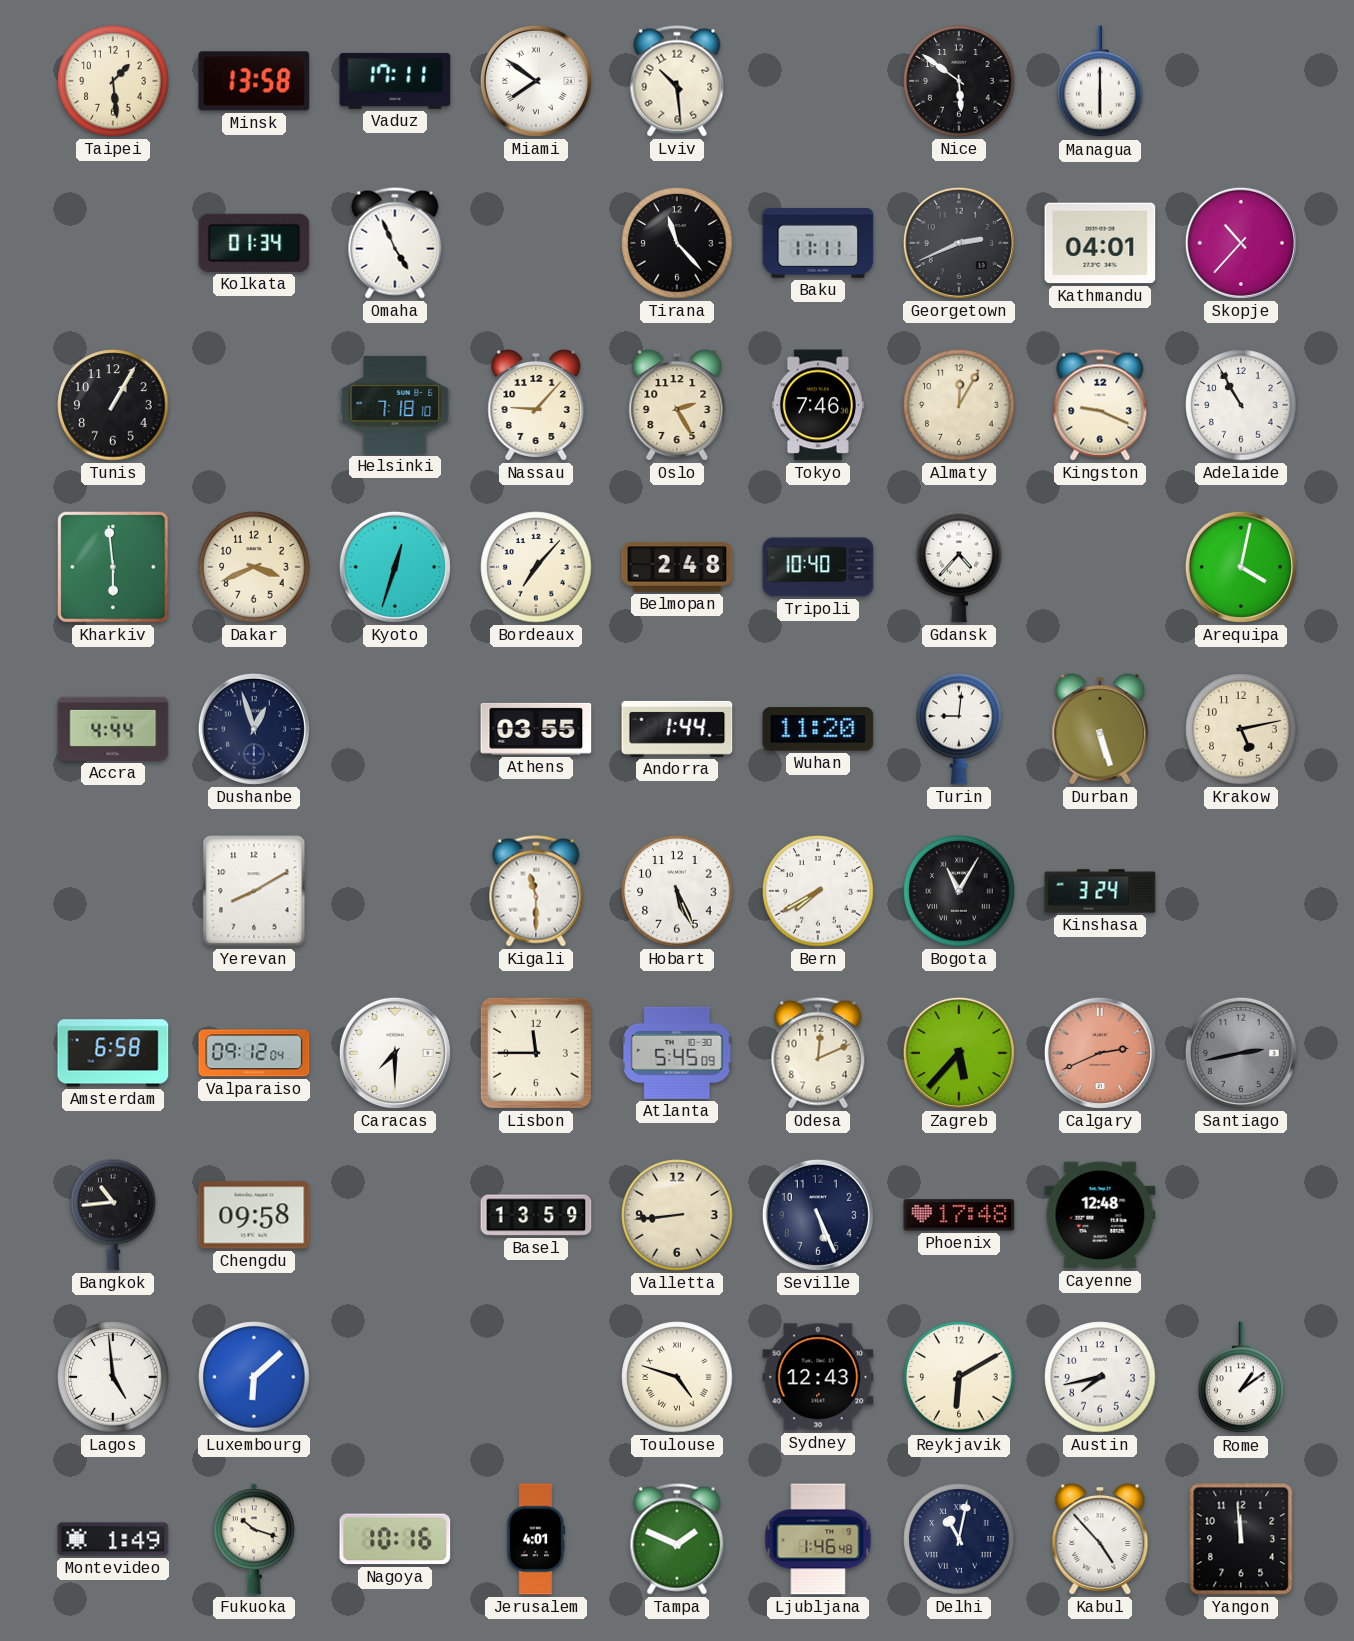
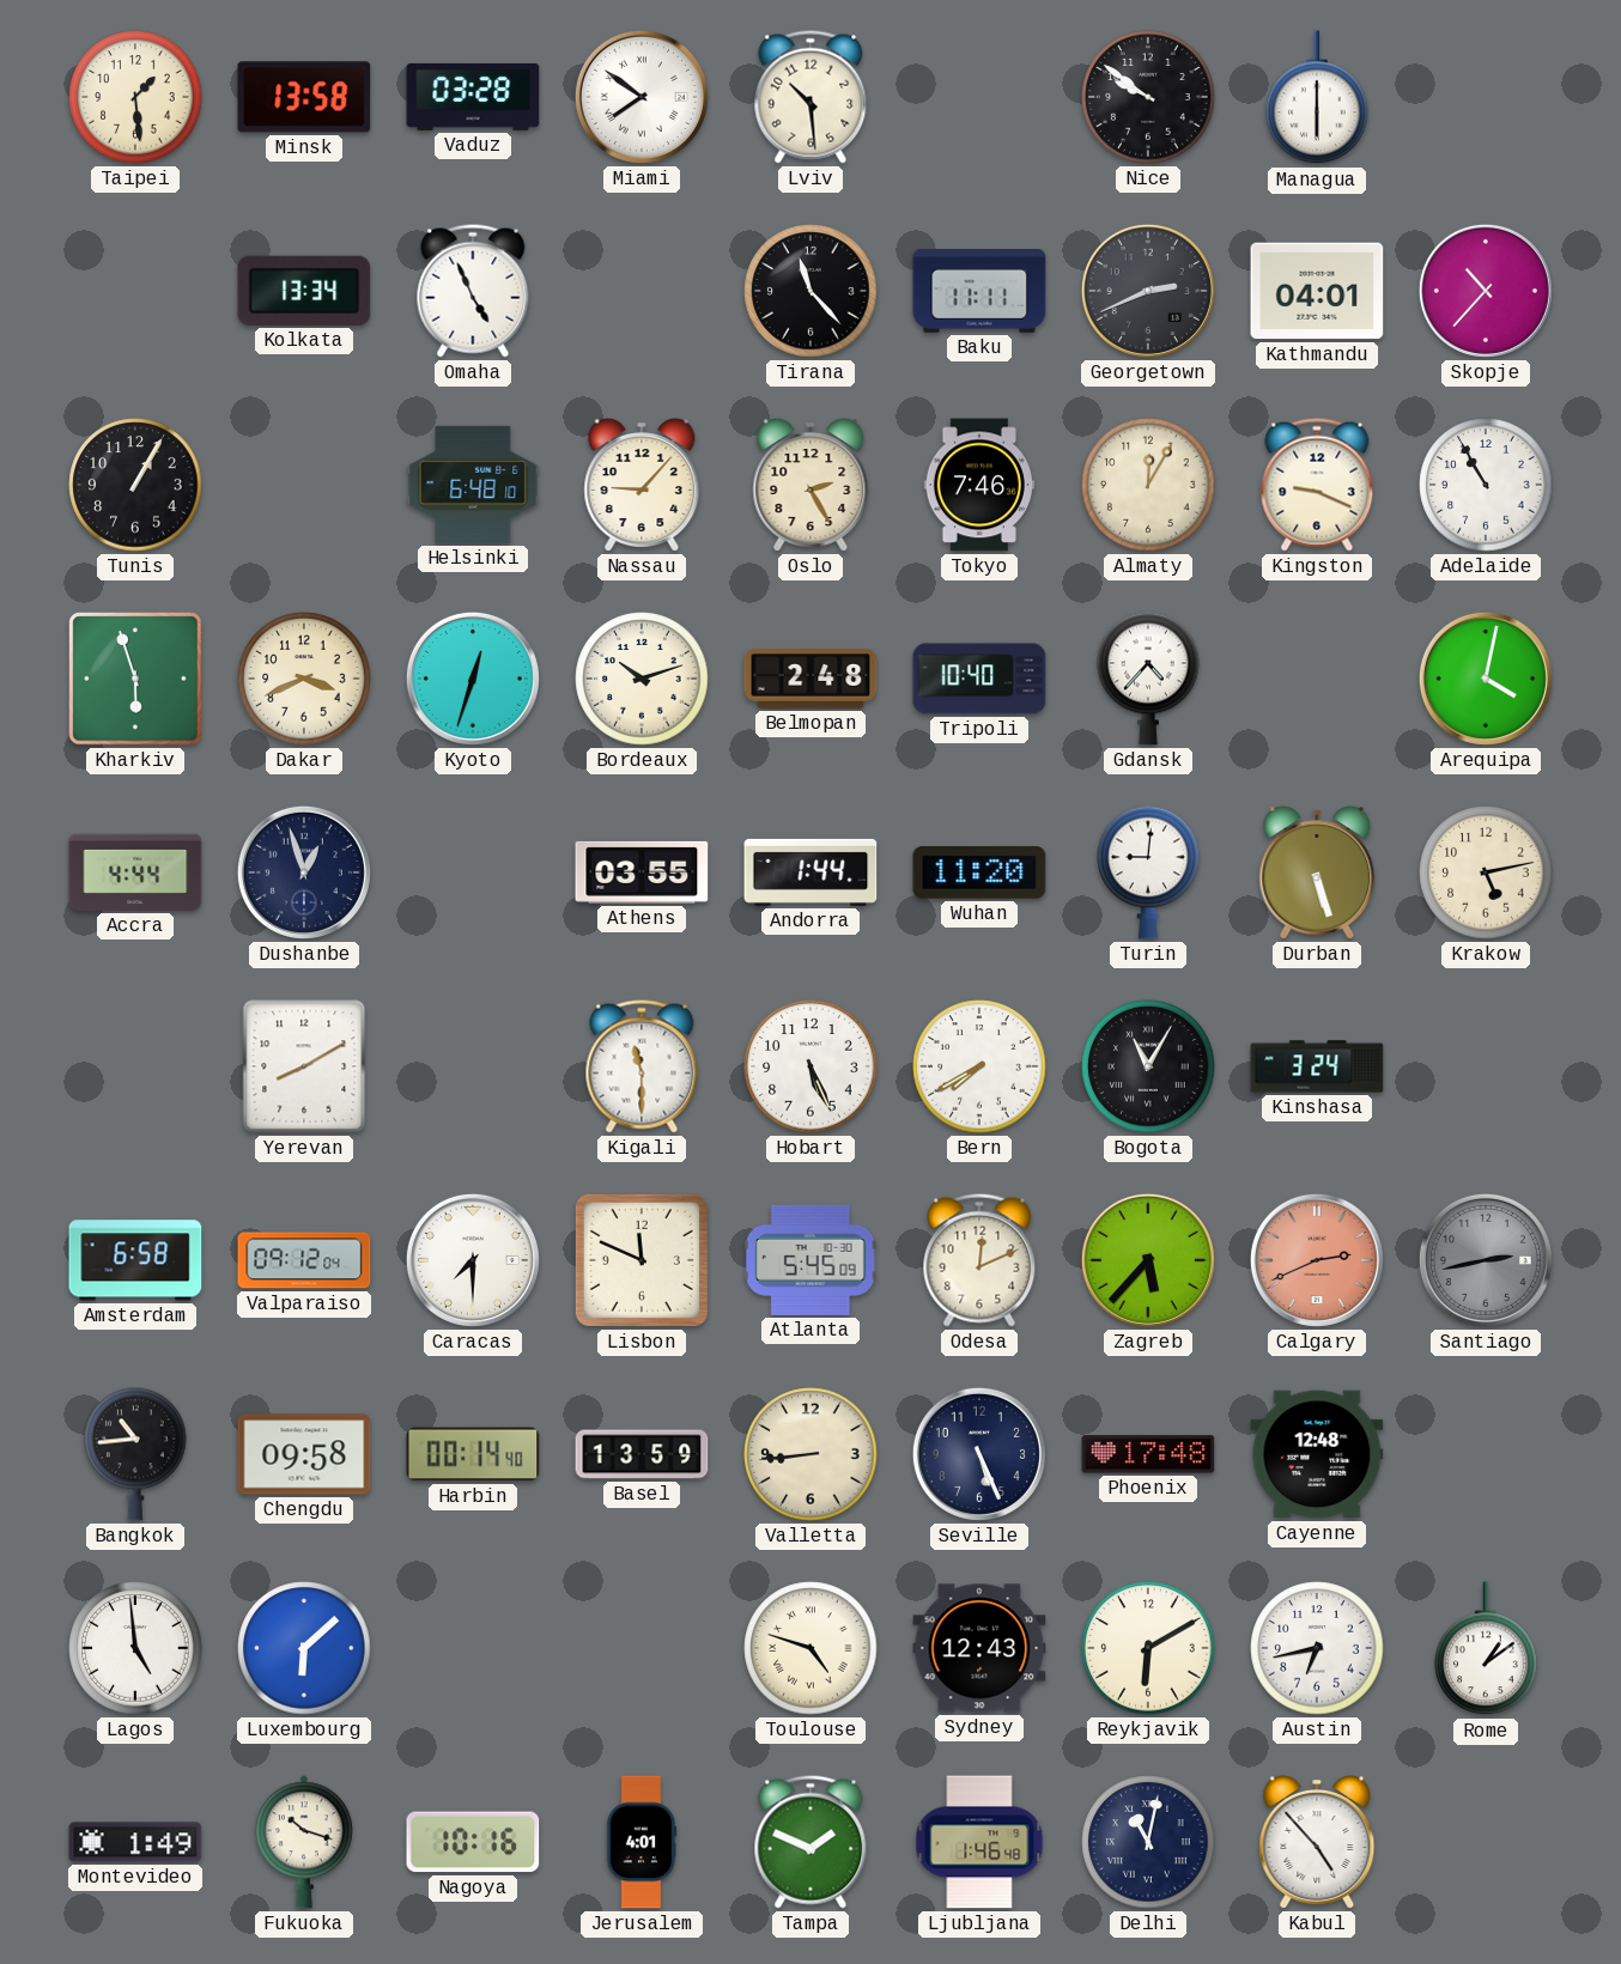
Vaduz: 17:11 -> 03:28
Nice: 5:51 -> 9:51
Kolkata: 01:34 -> 13:34
Helsinki: 7:18 -> 6:48
Kharkiv: 5:59 -> 5:57
Bordeaux: 7:07 -> 10:12
Lisbon: 11:45 -> 11:49
Harbin: none -> 00:14
Austin: 7:43 -> 6:43
Yangon: 11:59 -> none
